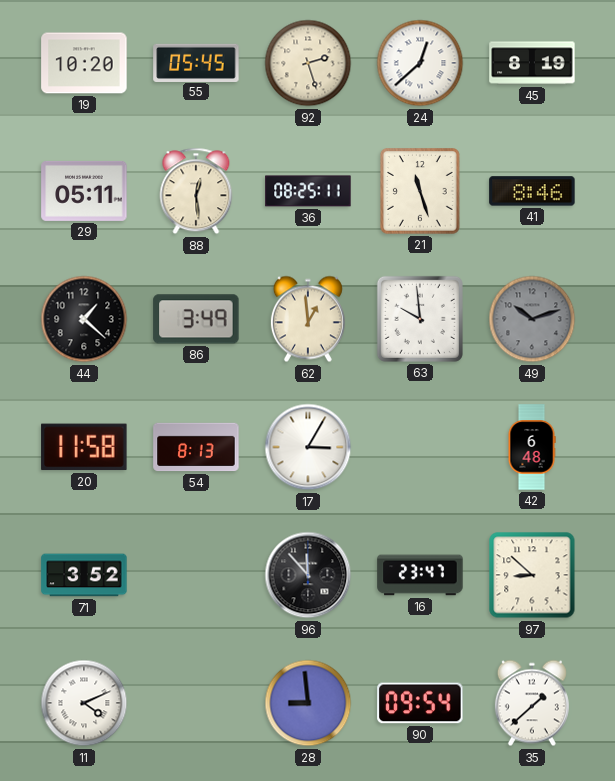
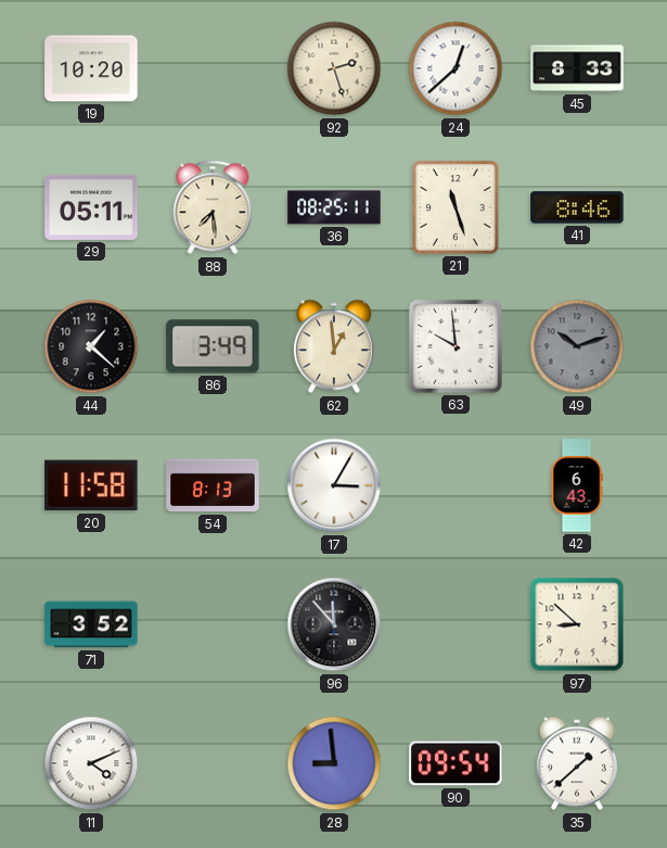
55: 05:45 -> none
45: 8:19 -> 8:33
88: 12:29 -> 7:29
42: 6:48 -> 6:43
16: 23:47 -> none
